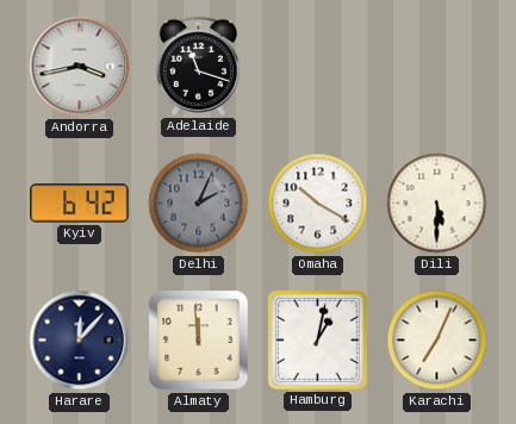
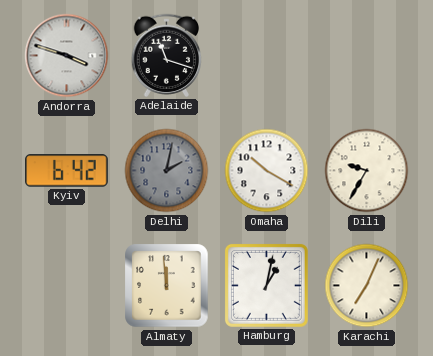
Andorra: 3:43 -> 3:48
Delhi: 2:04 -> 2:02
Dili: 5:30 -> 9:35
Harare: 12:07 -> none
